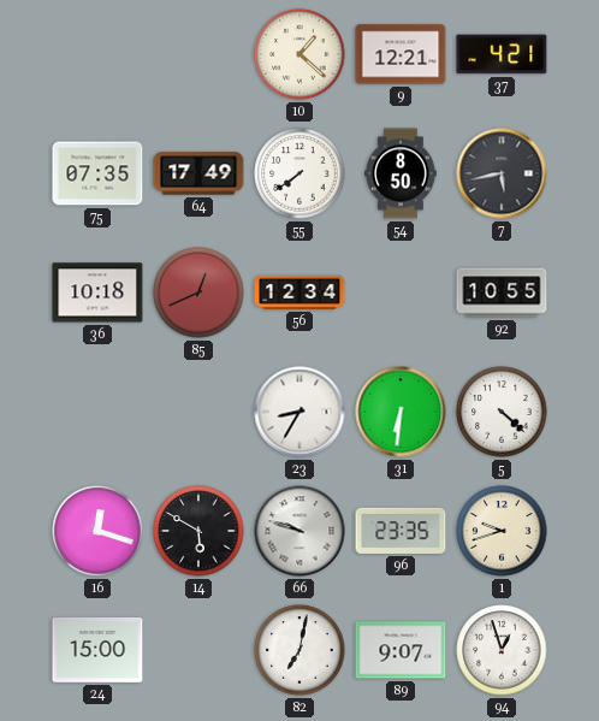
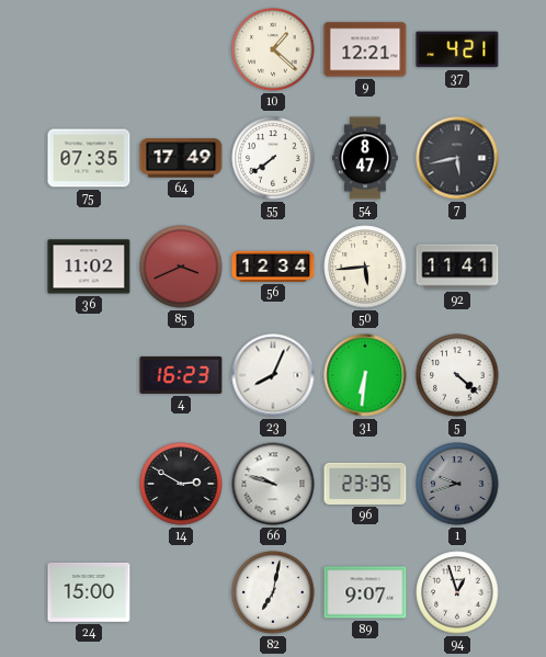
54: 8:50 -> 8:47
36: 10:18 -> 11:02
85: 12:41 -> 3:41
50: none -> 5:44
92: 10:55 -> 11:41
4: none -> 16:23
23: 8:35 -> 8:04
16: 12:18 -> none
14: 5:50 -> 2:50
1 dial: cream -> grey
